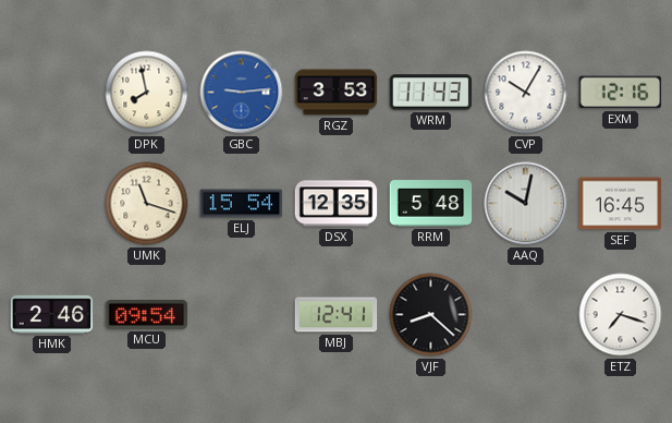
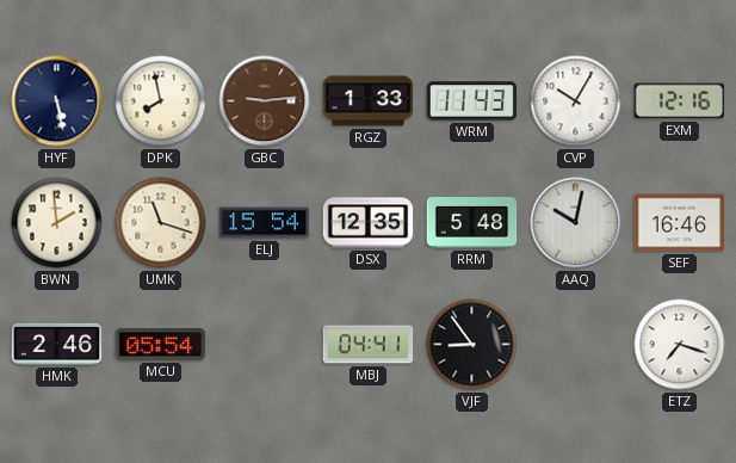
HYF: none -> 5:28
GBC dial: blue -> brown
RGZ: 3:53 -> 1:33
BWN: none -> 1:59
SEF: 16:45 -> 16:46
MCU: 09:54 -> 05:54
MBJ: 12:41 -> 04:41
VJF: 8:22 -> 8:54
